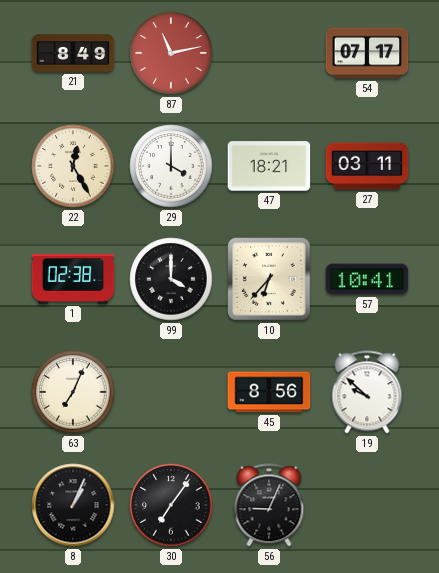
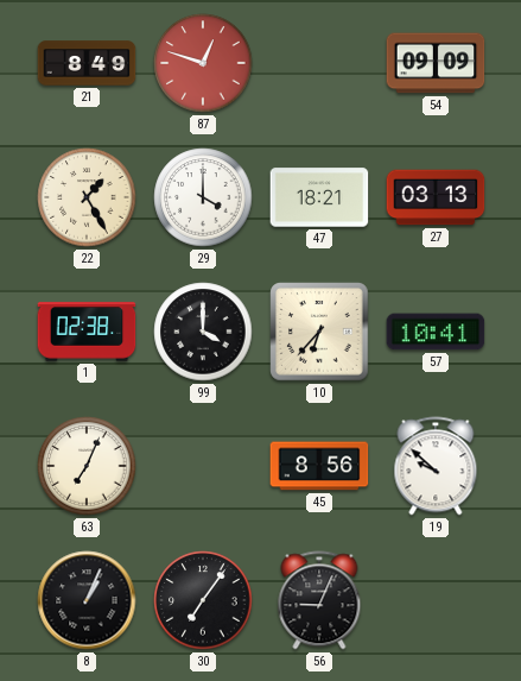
87: 11:13 -> 12:48
54: 07:17 -> 09:09
22: 12:25 -> 1:25
27: 03:11 -> 03:13
